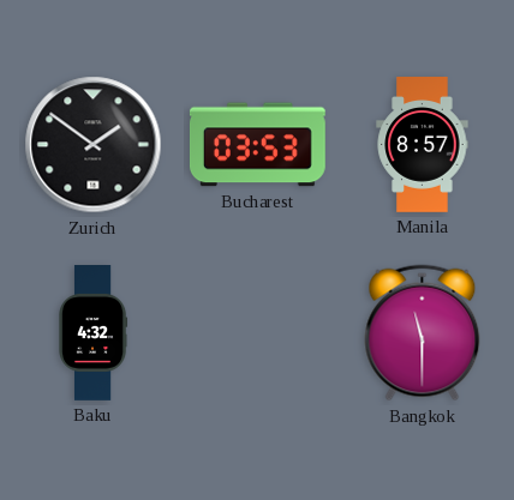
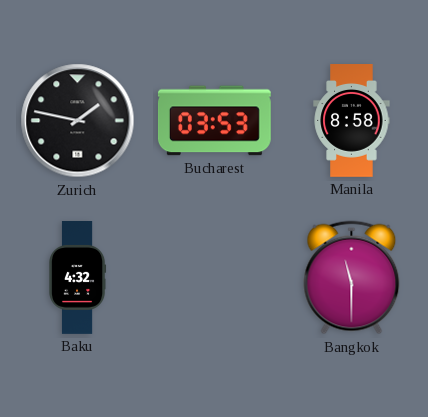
Zurich: 1:51 -> 1:47
Manila: 8:57 -> 8:58
